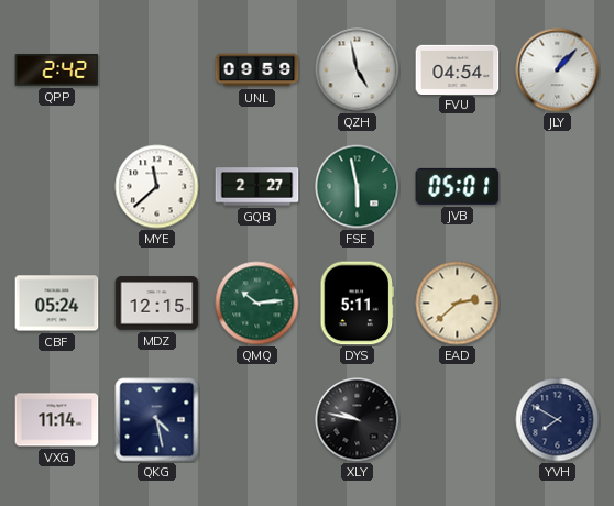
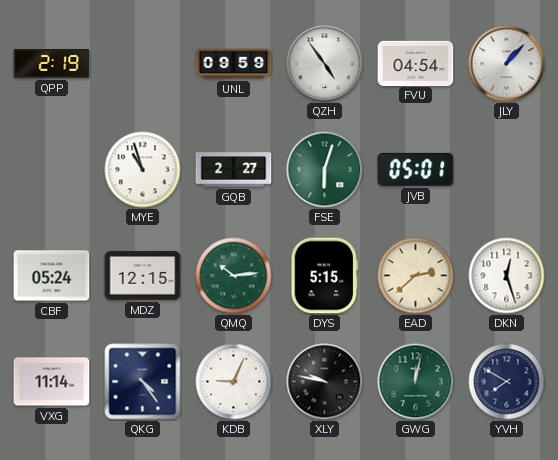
QPP: 2:42 -> 2:19
QZH: 4:58 -> 4:54
MYE: 11:38 -> 10:57
FSE: 5:58 -> 6:03
DYS: 5:11 -> 5:15
DKN: none -> 12:27
QKG: 4:28 -> 4:24
KDB: none -> 9:04
GWG: none -> 12:02
